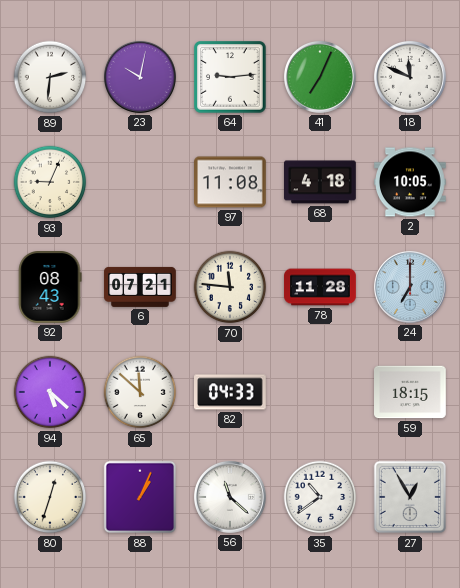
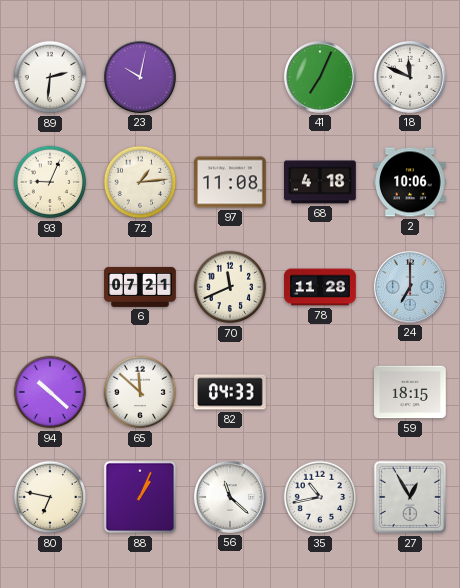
64: 9:14 -> none
72: none -> 1:14
2: 10:05 -> 10:06
92: 08:43 -> none
70: 11:46 -> 11:41
94: 5:22 -> 10:22
80: 12:33 -> 6:47
35: 10:39 -> 10:43
